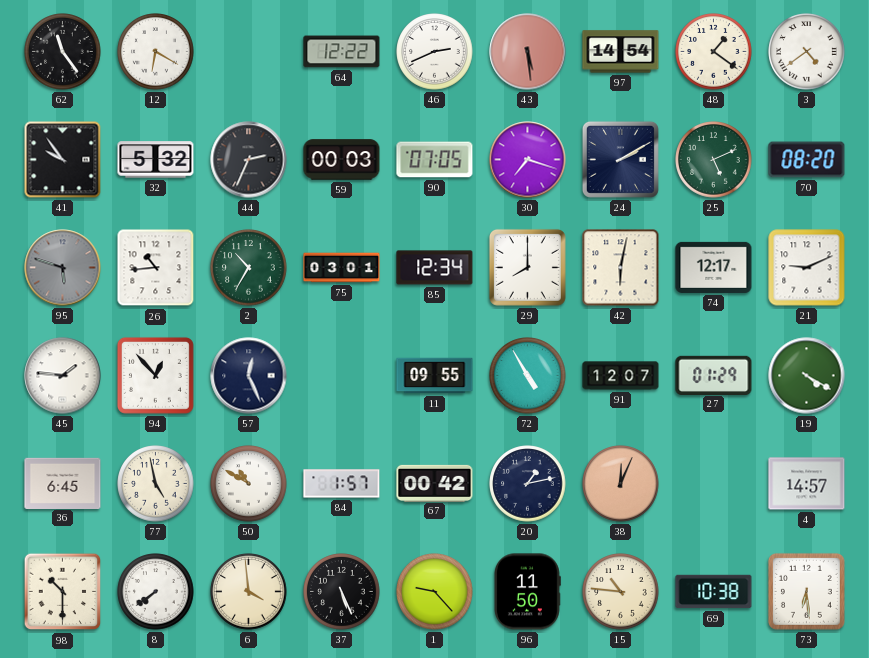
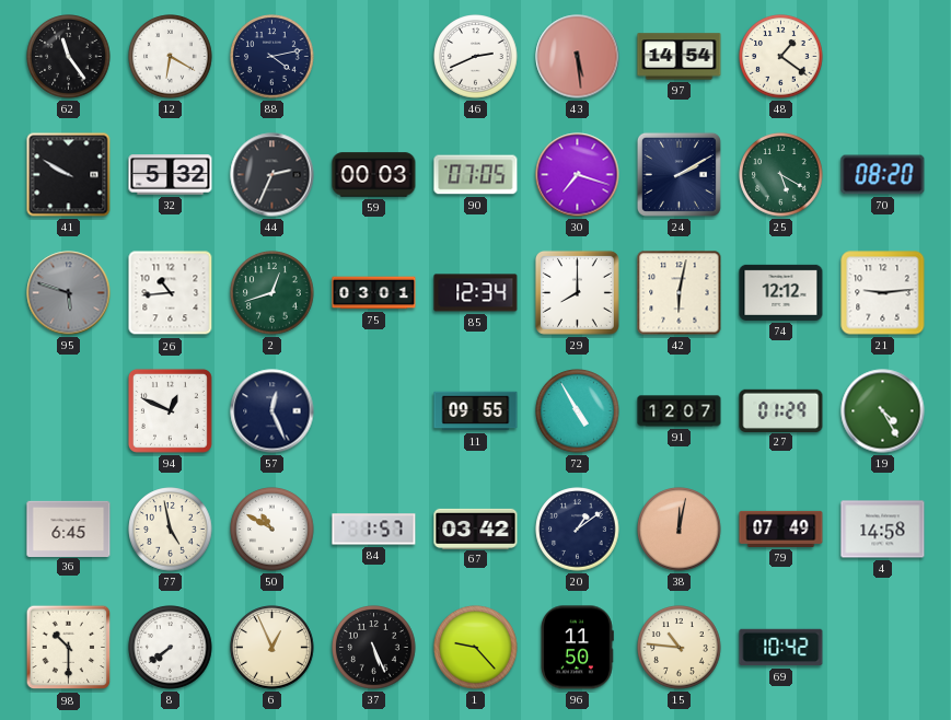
88: none -> 4:13
64: 12:22 -> none
3: 4:39 -> none
41: 9:54 -> 9:50
25: 5:11 -> 5:20
2: 10:35 -> 12:42
74: 12:17 -> 12:12
21: 9:11 -> 9:14
45: 1:46 -> none
94: 12:53 -> 12:49
19: 4:20 -> 4:25
67: 00:42 -> 03:42
20: 1:13 -> 1:09
38: 12:04 -> 12:02
79: none -> 07:49
4: 14:57 -> 14:58
6: 3:59 -> 12:56
69: 10:38 -> 10:42
73: 6:29 -> none
